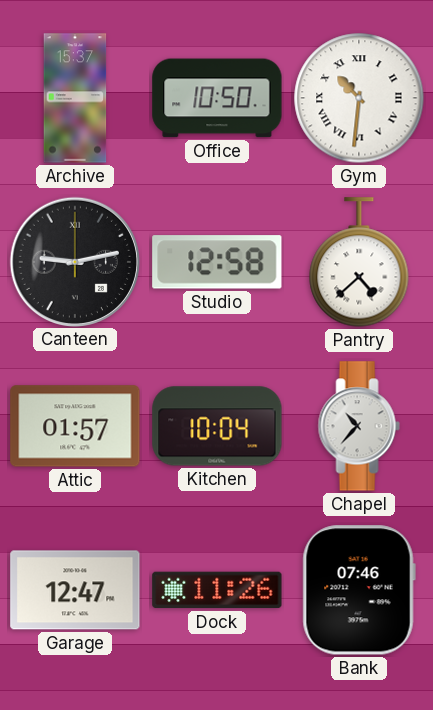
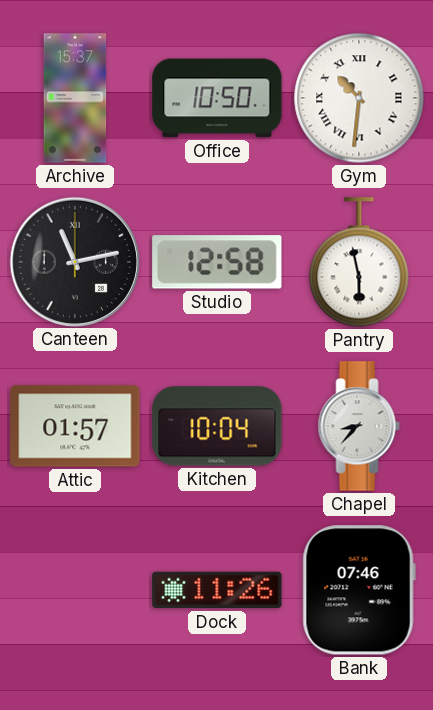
Canteen: 9:13 -> 11:13
Pantry: 4:38 -> 5:58
Chapel: 10:37 -> 8:37
Garage: 12:47 -> none
